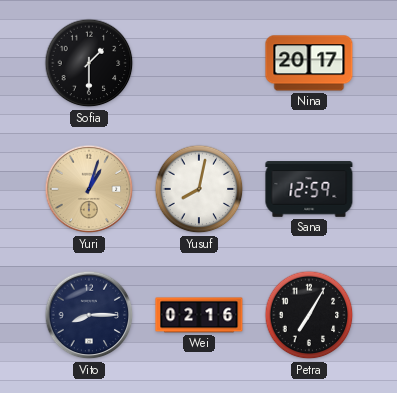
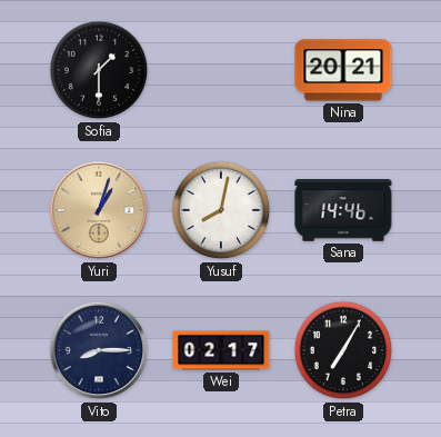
Nina: 20:17 -> 20:21
Sana: 12:59 -> 14:46
Wei: 02:16 -> 02:17
